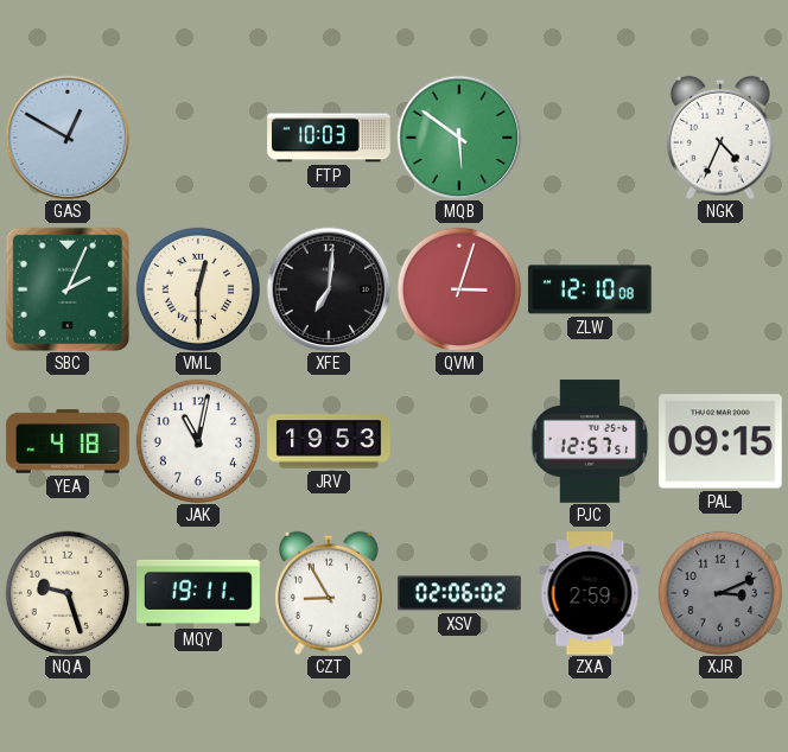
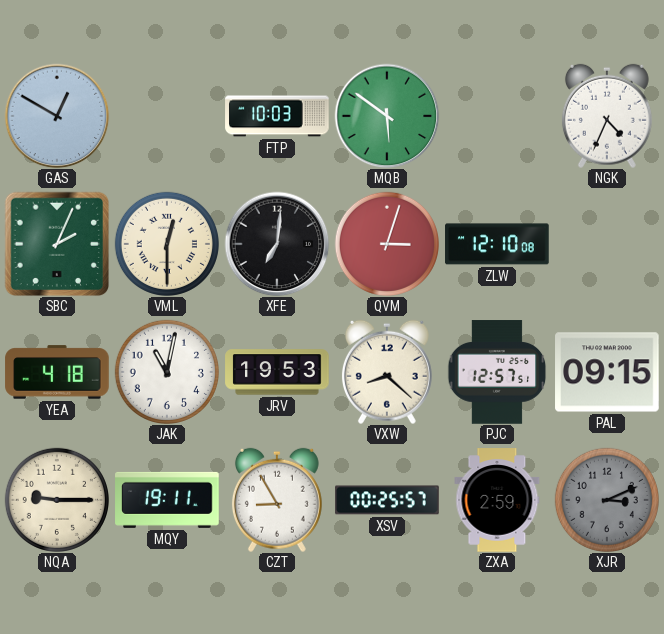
VXW: none -> 8:22
NQA: 9:27 -> 9:15
XSV: 02:06 -> 00:25
